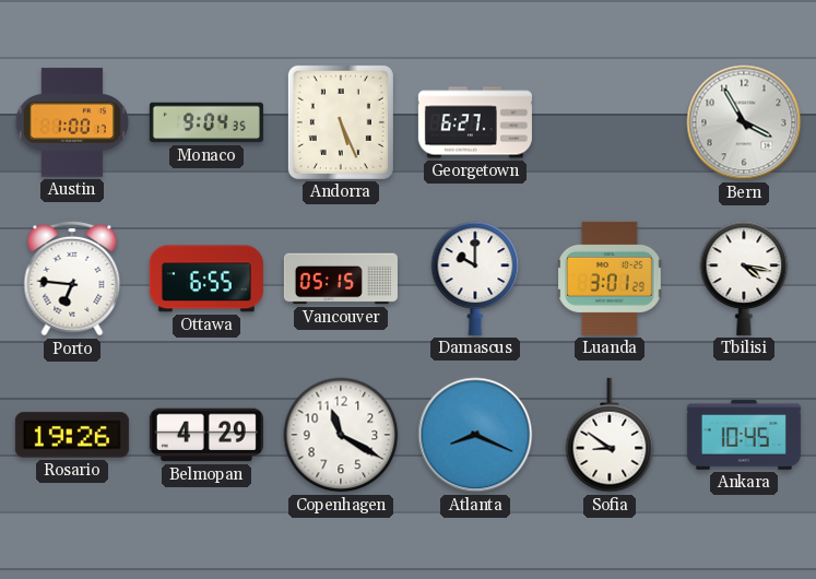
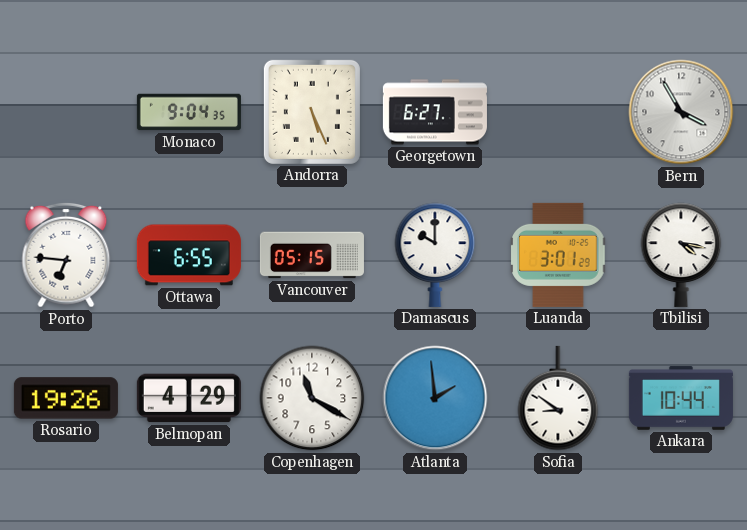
Austin: 1:00 -> none
Atlanta: 8:19 -> 1:59
Ankara: 10:45 -> 10:44
